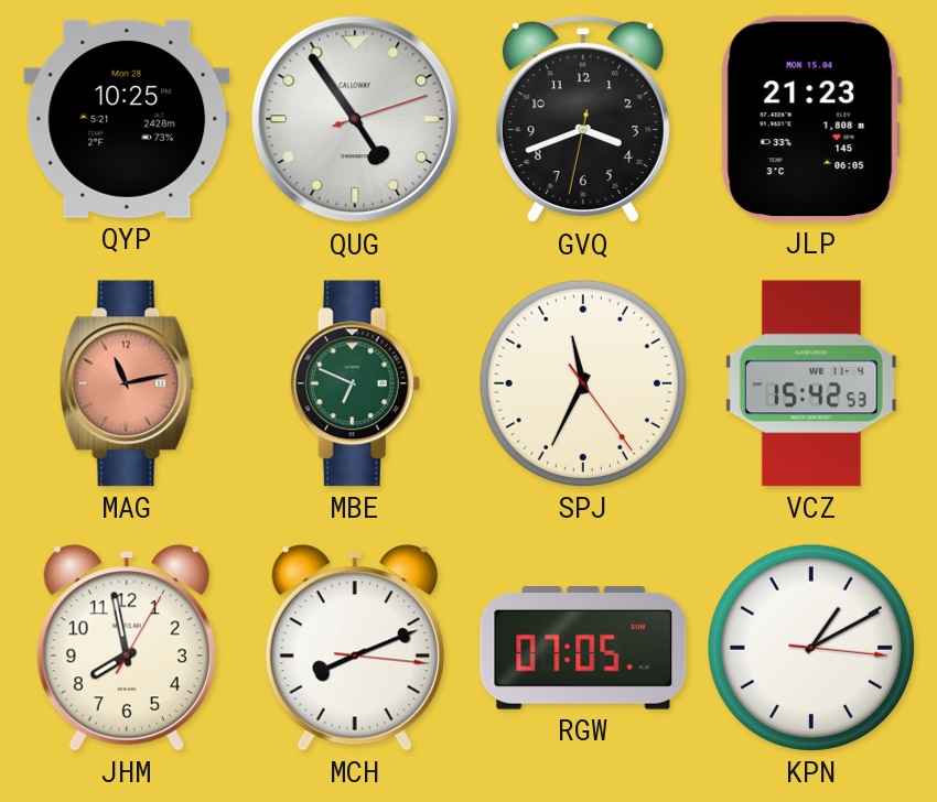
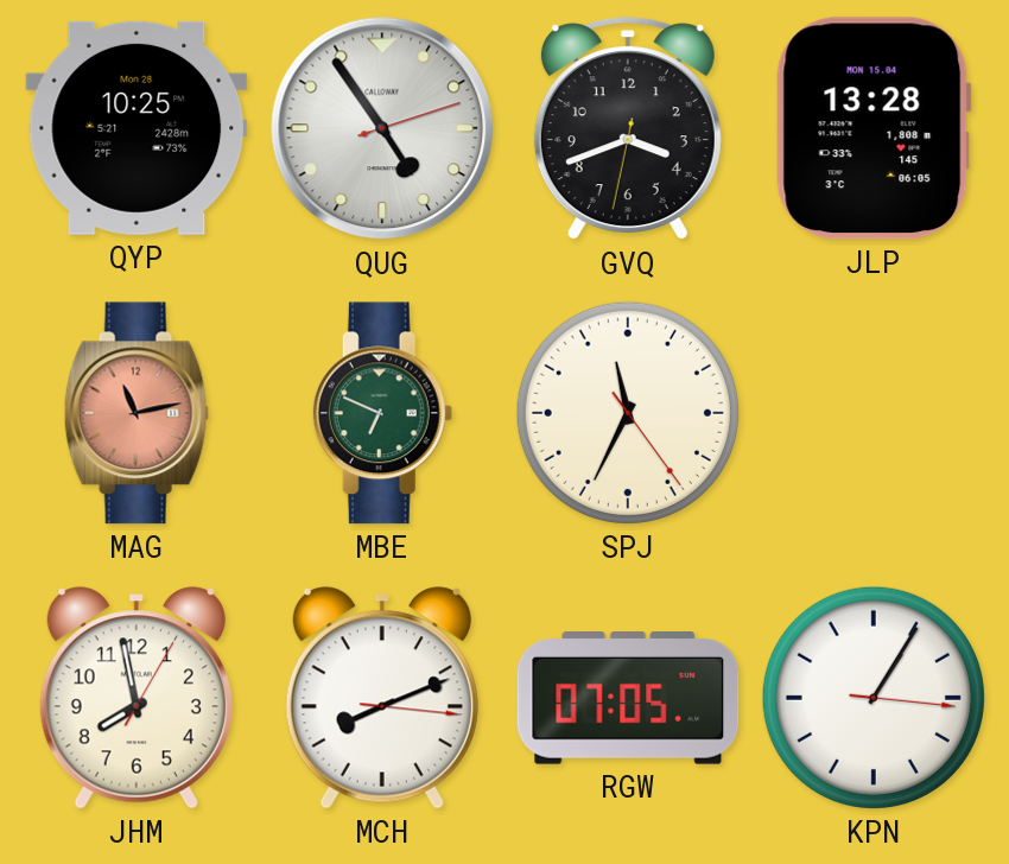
JLP: 21:23 -> 13:28
VCZ: 15:42 -> none
KPN: 1:10 -> 1:05
